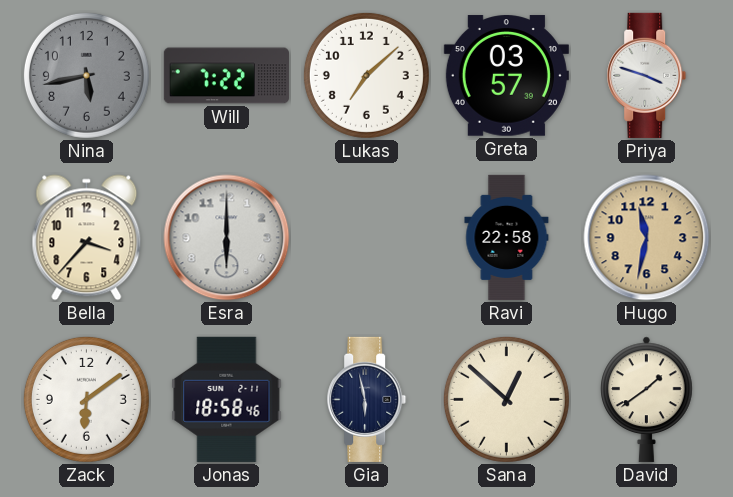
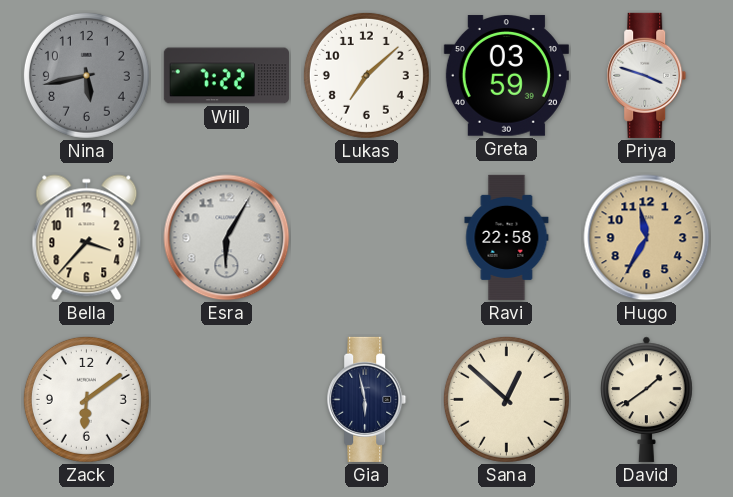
Greta: 03:57 -> 03:59
Esra: 6:00 -> 6:05
Hugo: 11:32 -> 11:35
Jonas: 18:58 -> none
